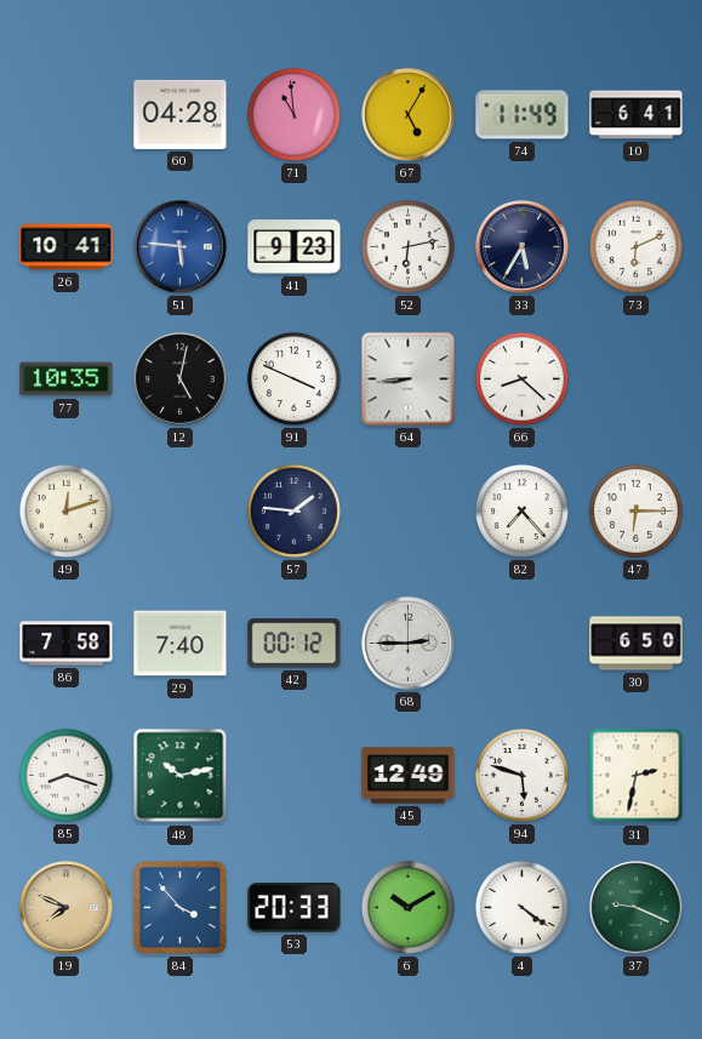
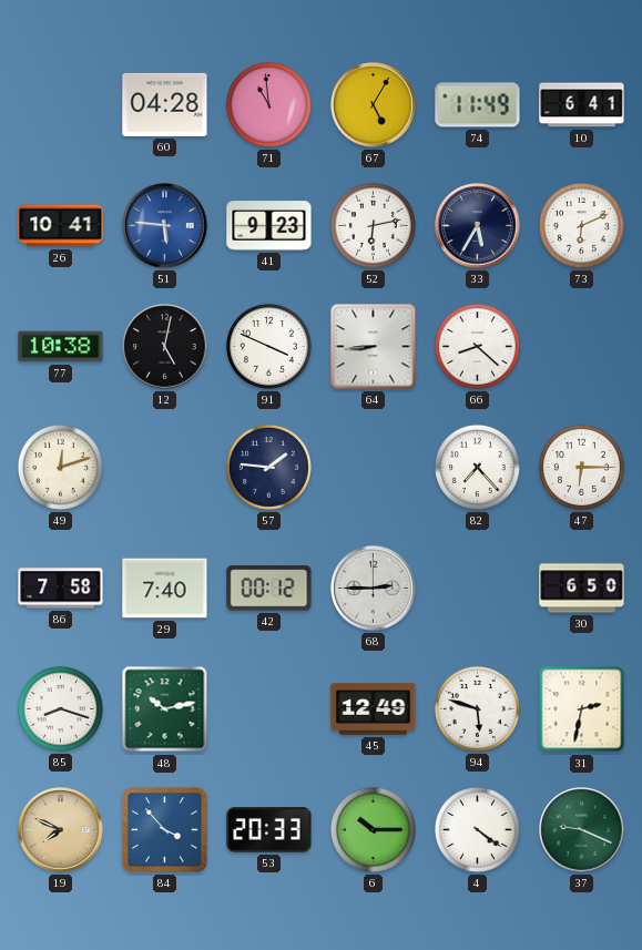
77: 10:35 -> 10:38
6: 10:10 -> 10:15
